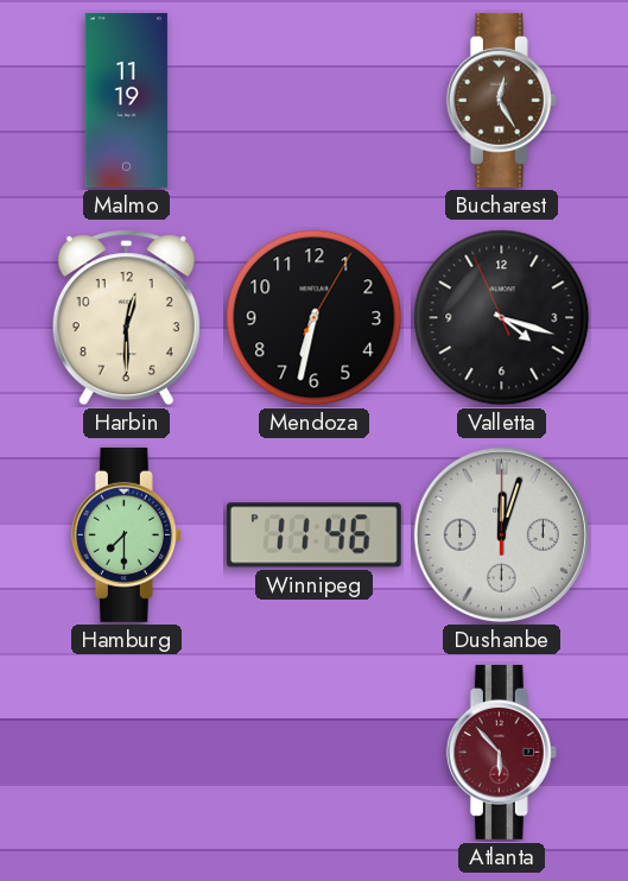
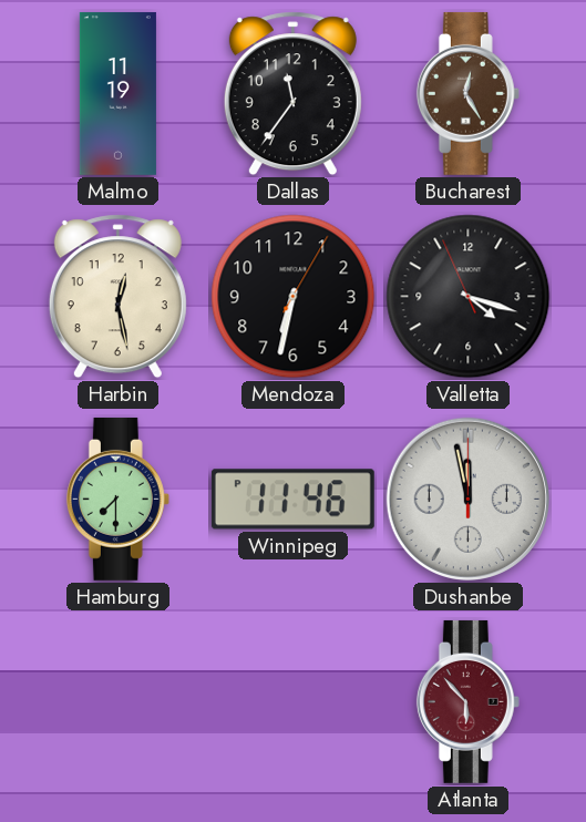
Dallas: none -> 11:36
Harbin: 12:30 -> 12:28
Dushanbe: 12:03 -> 11:58
